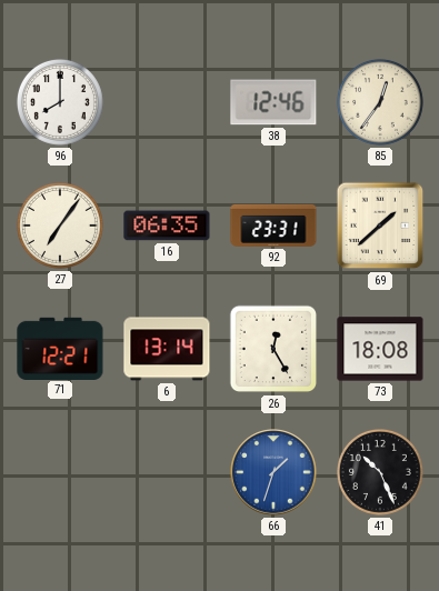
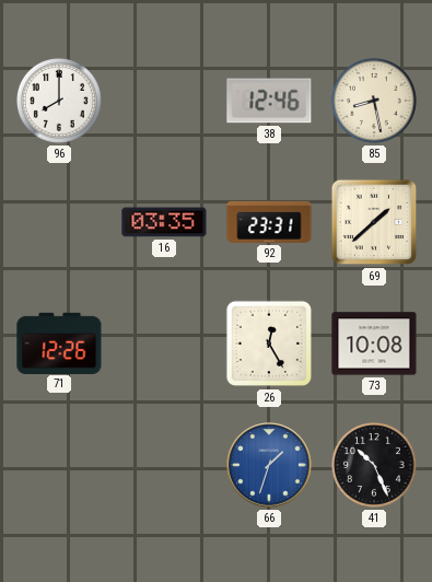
85: 12:36 -> 8:28
27: 7:06 -> none
16: 06:35 -> 03:35
71: 12:21 -> 12:26
6: 13:14 -> none
73: 18:08 -> 10:08
